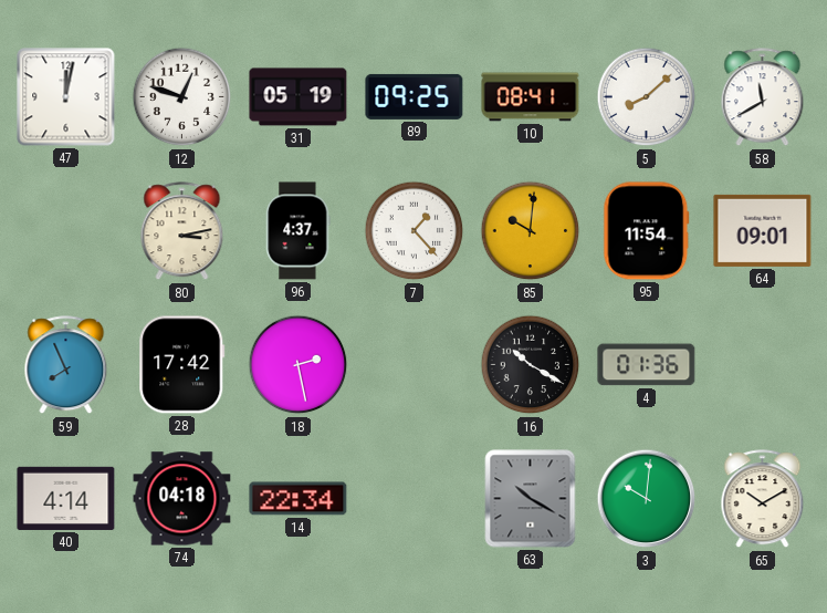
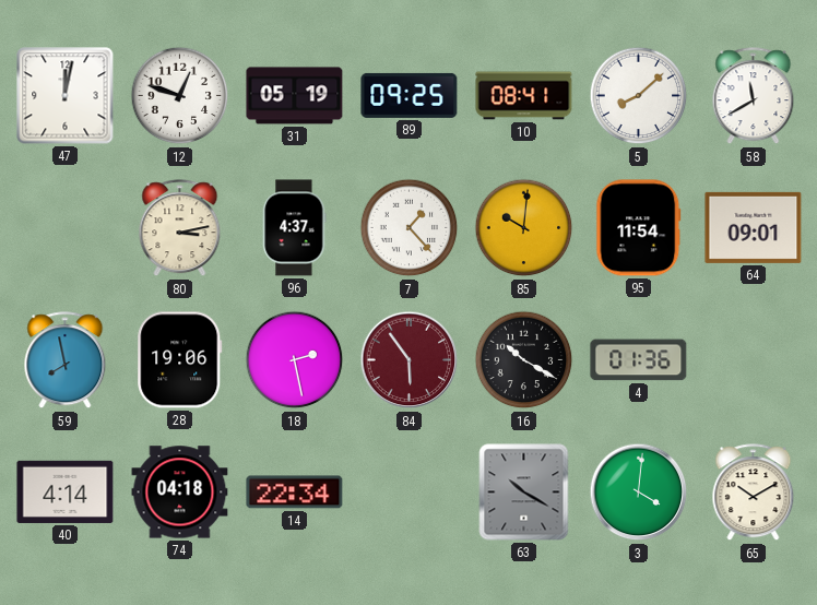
59: 7:56 -> 7:58
28: 17:42 -> 19:06
84: none -> 5:54
3: 10:01 -> 4:01
